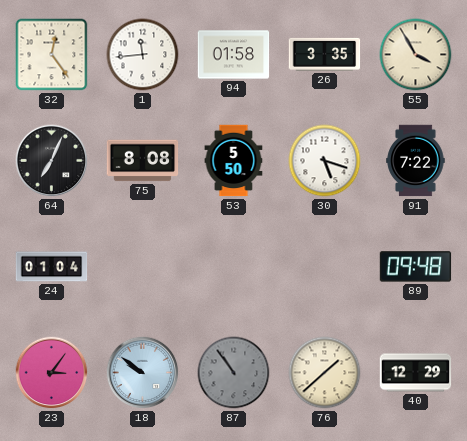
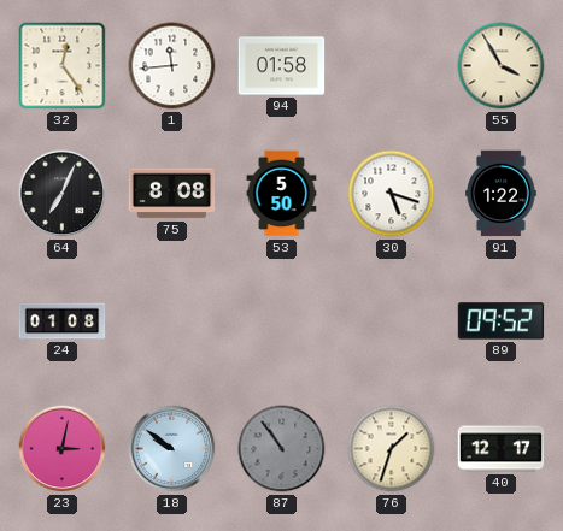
26: 3:35 -> none
91: 7:22 -> 1:22
24: 01:04 -> 01:08
89: 09:48 -> 09:52
23: 3:06 -> 3:02
76: 1:38 -> 1:33
40: 12:29 -> 12:17
